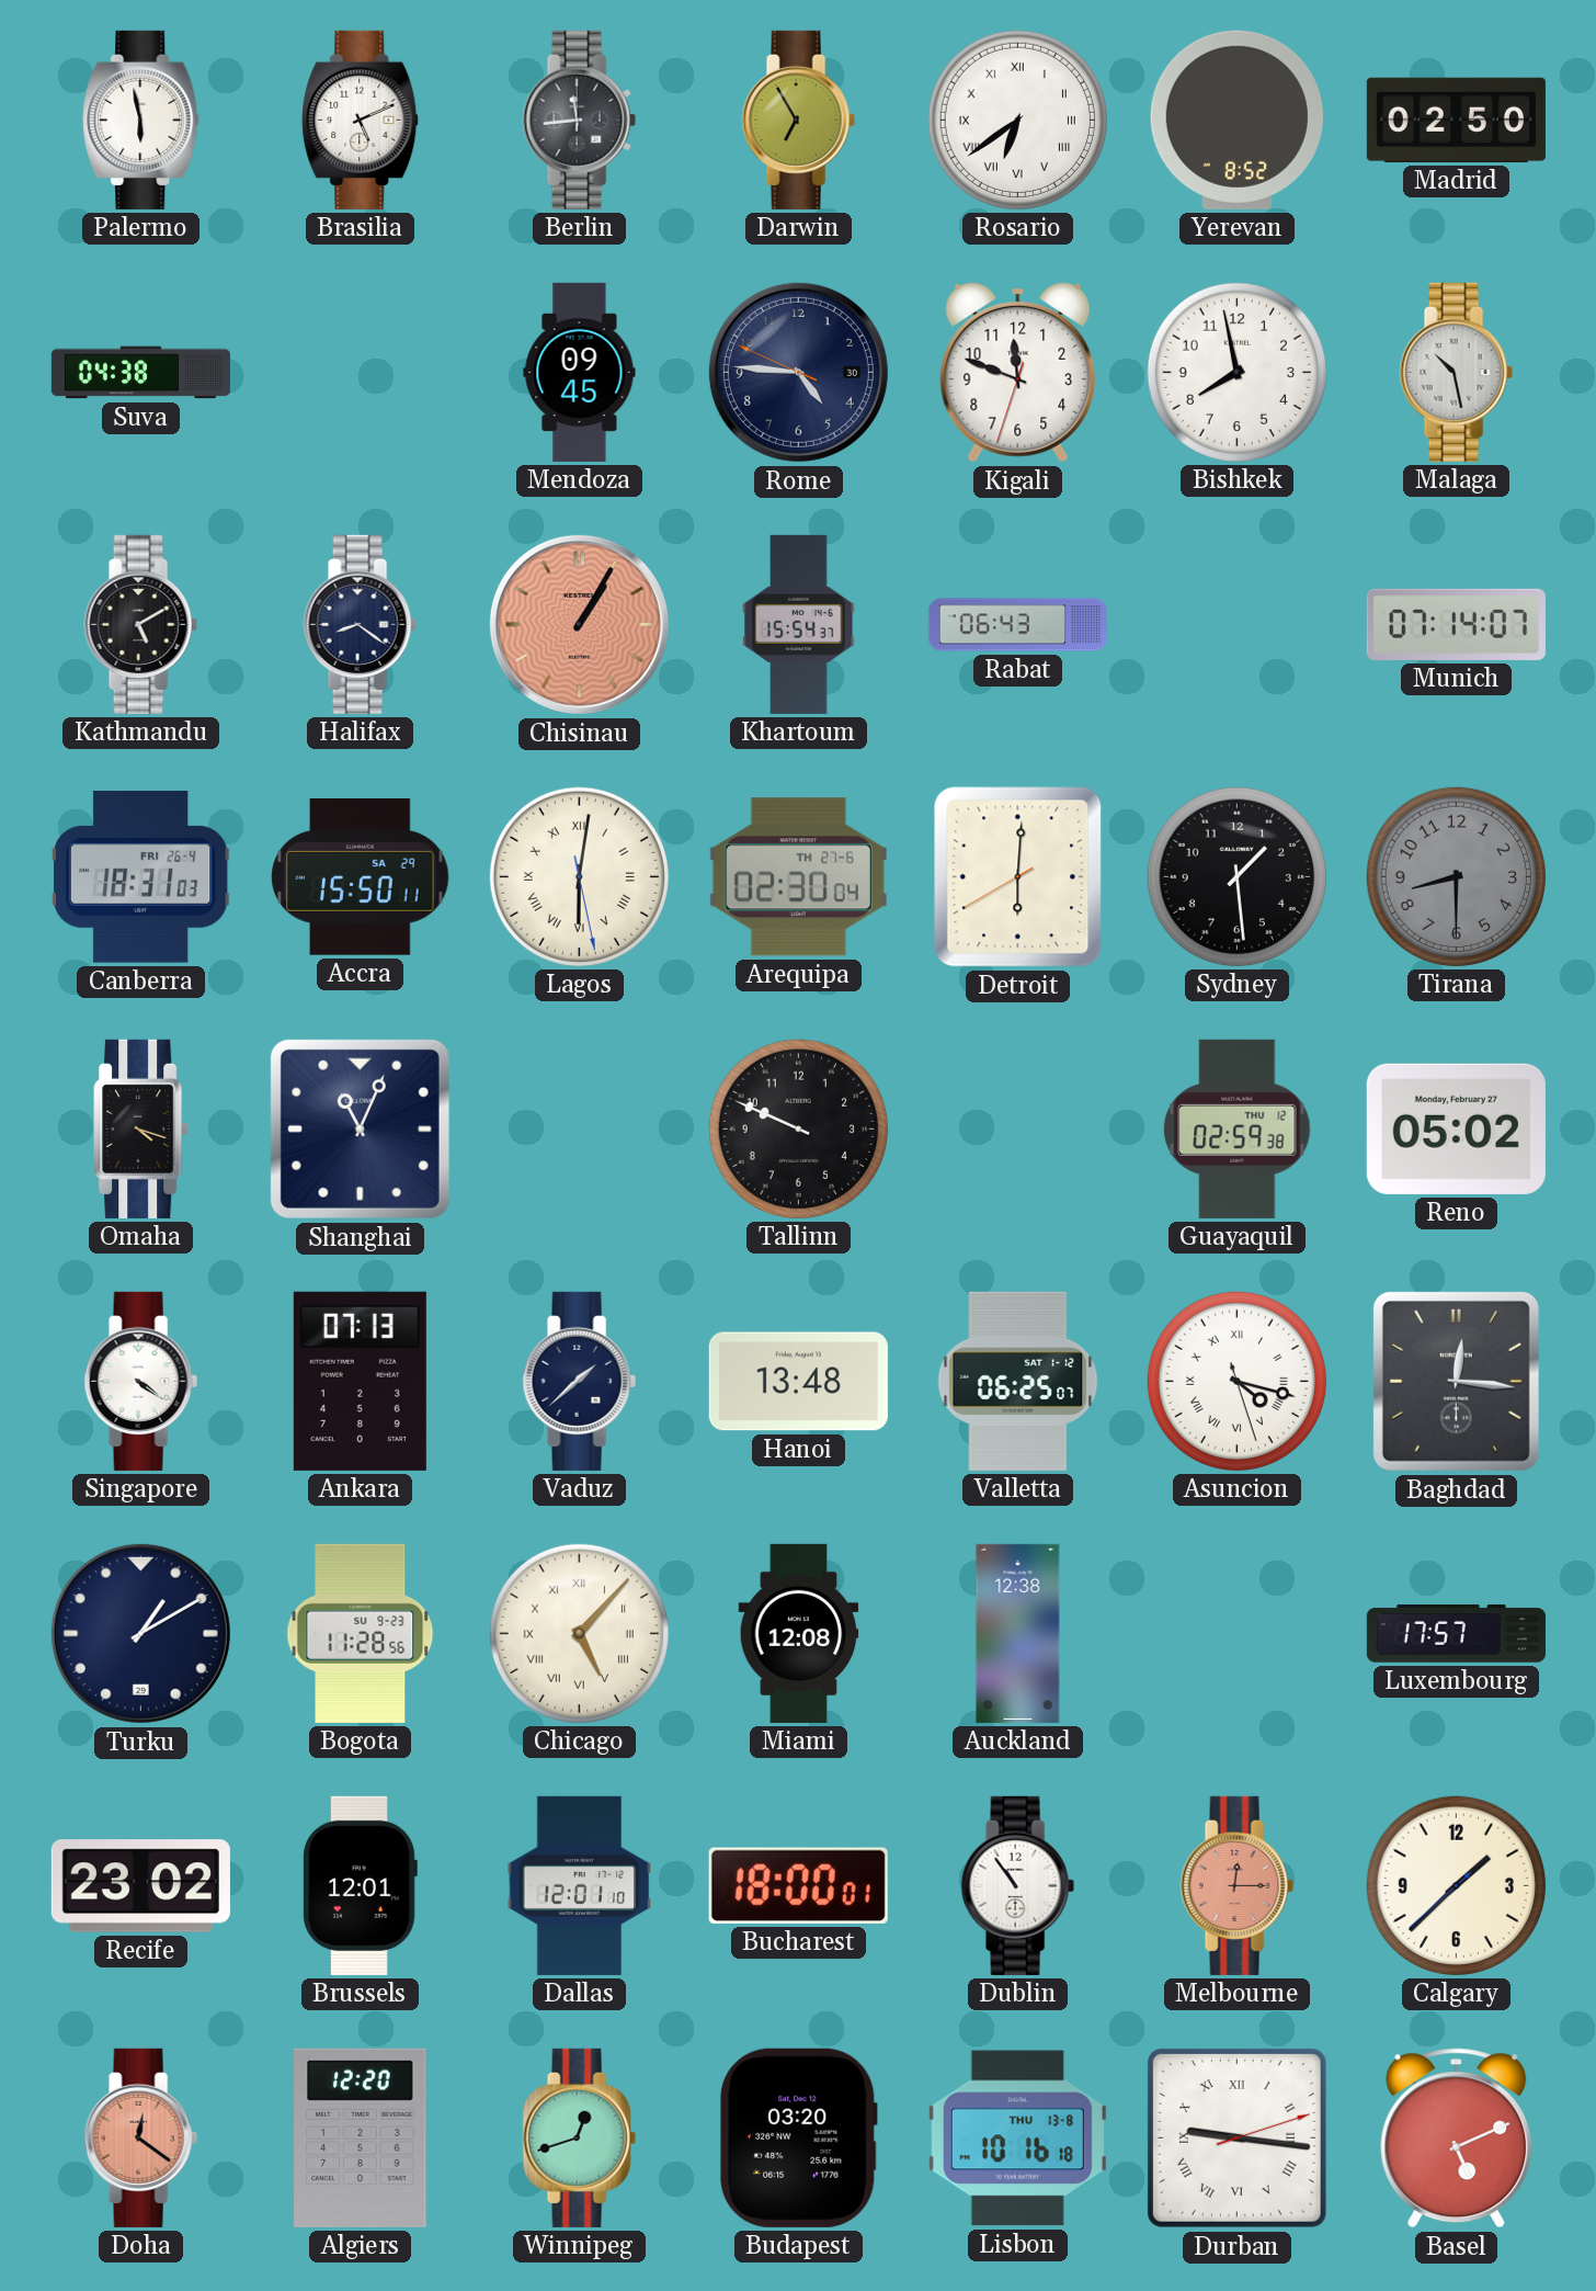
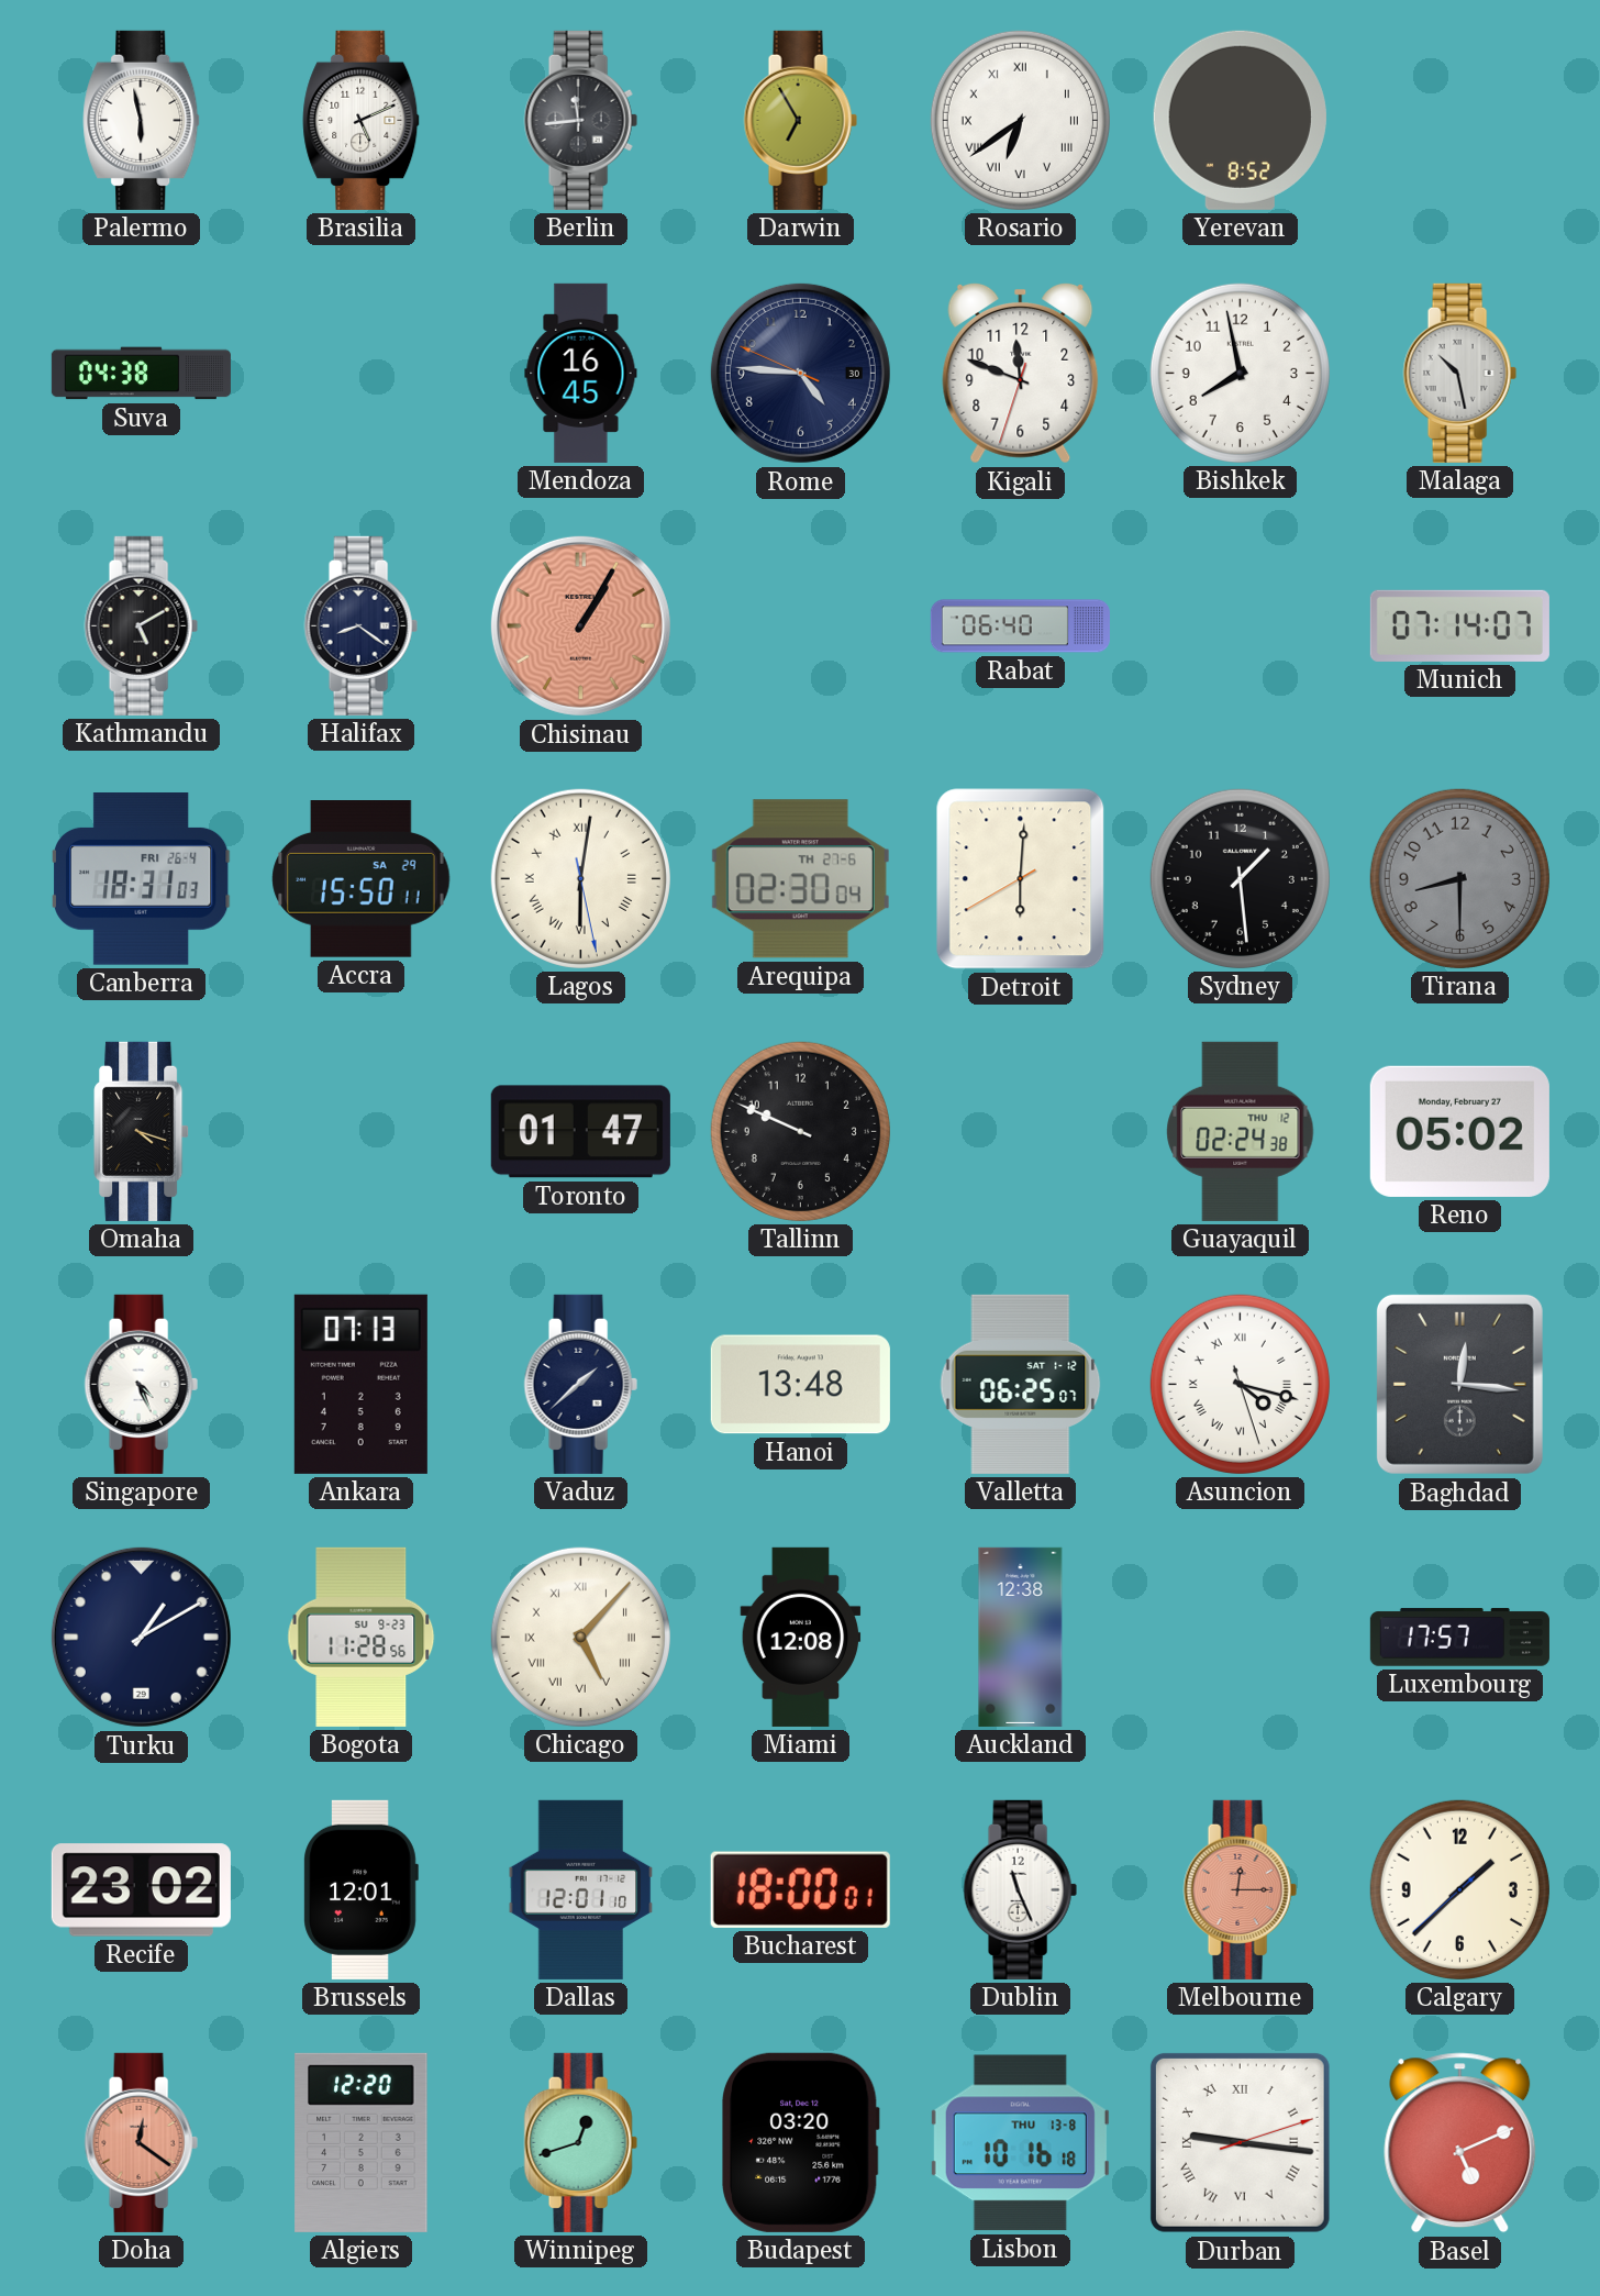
Madrid: 02:50 -> none
Mendoza: 09:45 -> 16:45
Khartoum: 15:54 -> none
Rabat: 06:43 -> 06:40
Shanghai: 11:04 -> none
Toronto: none -> 01:47
Guayaquil: 02:59 -> 02:24
Singapore: 4:21 -> 4:26
Dublin: 10:54 -> 11:26
